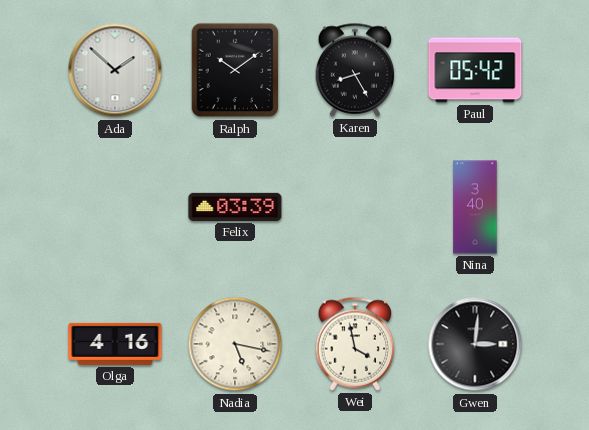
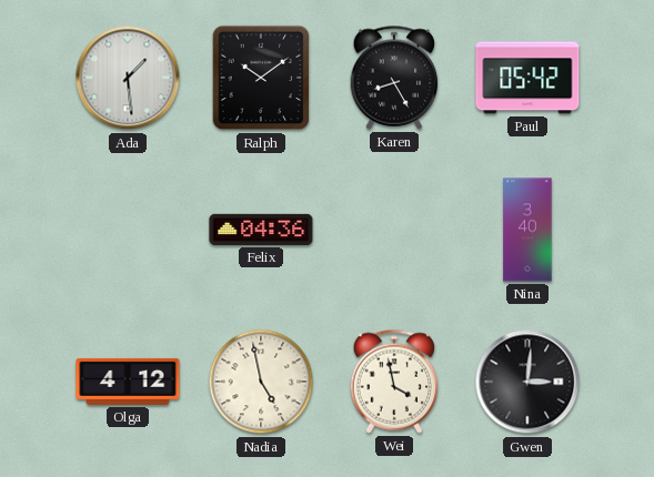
Ada: 1:52 -> 1:29
Felix: 03:39 -> 04:36
Olga: 4:16 -> 4:12
Nadia: 5:17 -> 4:58
